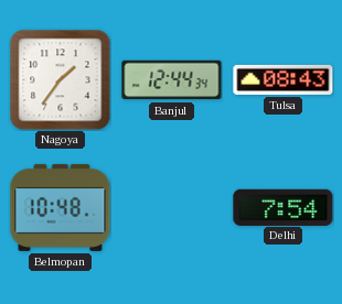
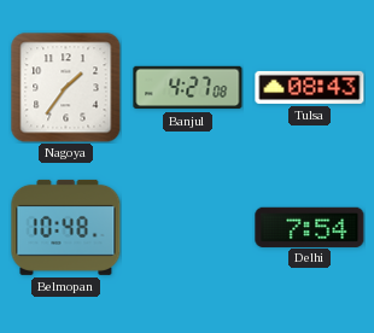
Banjul: 12:44 -> 4:27
